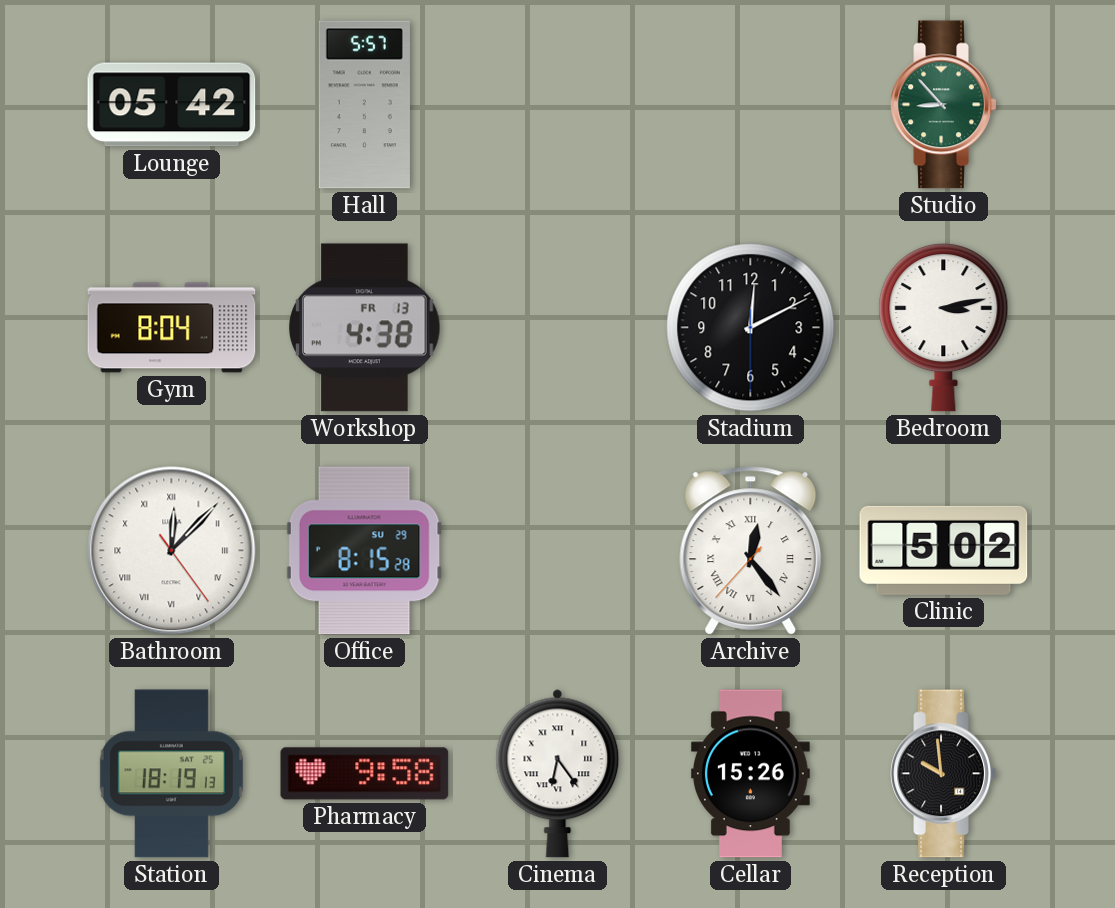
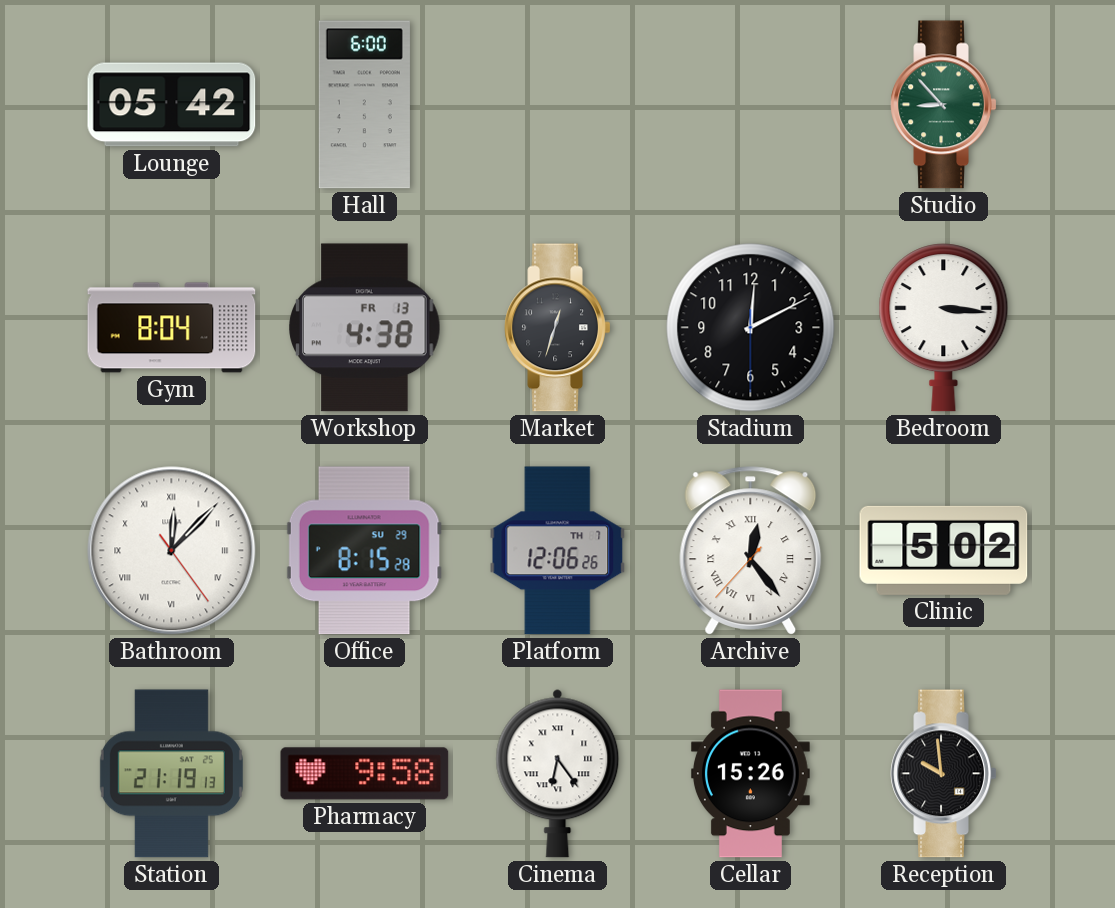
Hall: 5:57 -> 6:00
Market: none -> 12:33
Bedroom: 3:13 -> 3:16
Platform: none -> 12:06
Station: 18:19 -> 21:19
